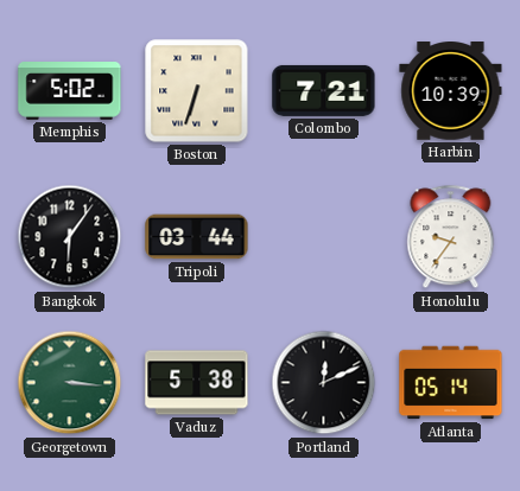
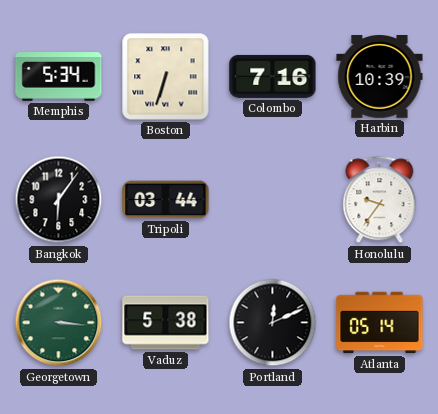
Memphis: 5:02 -> 5:34
Colombo: 7:21 -> 7:16
